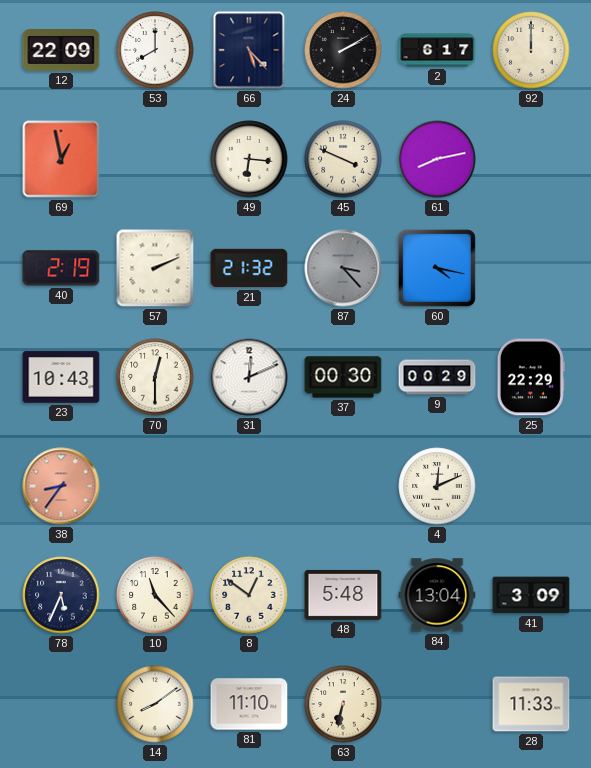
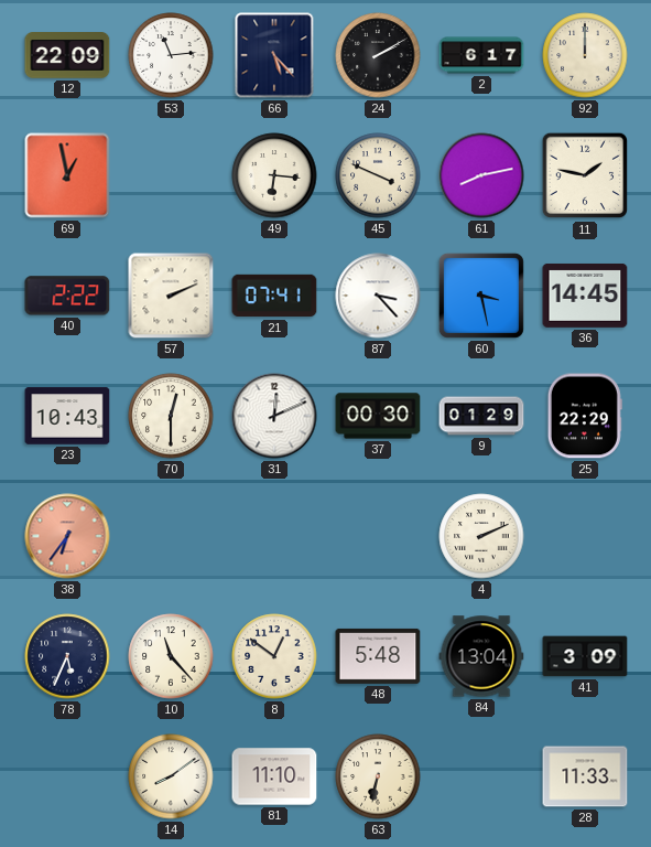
53: 8:00 -> 11:14
11: none -> 1:47
40: 2:19 -> 2:22
21: 21:32 -> 07:41
87 dial: grey -> white
60: 4:17 -> 3:28
36: none -> 14:45
9: 00:29 -> 01:29
38: 8:36 -> 6:36
4: 12:11 -> 2:11
